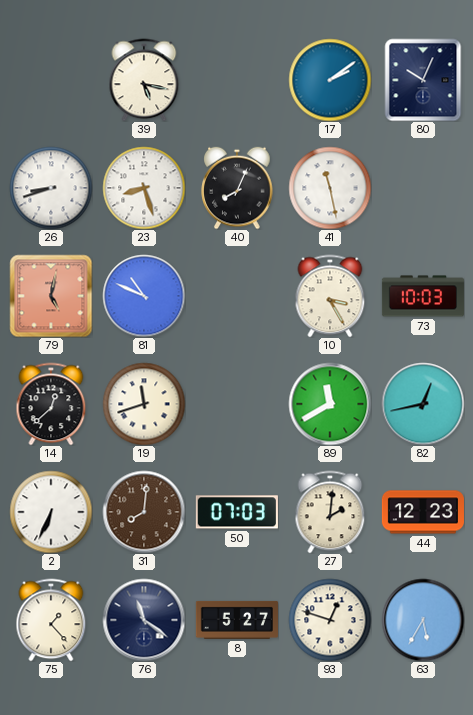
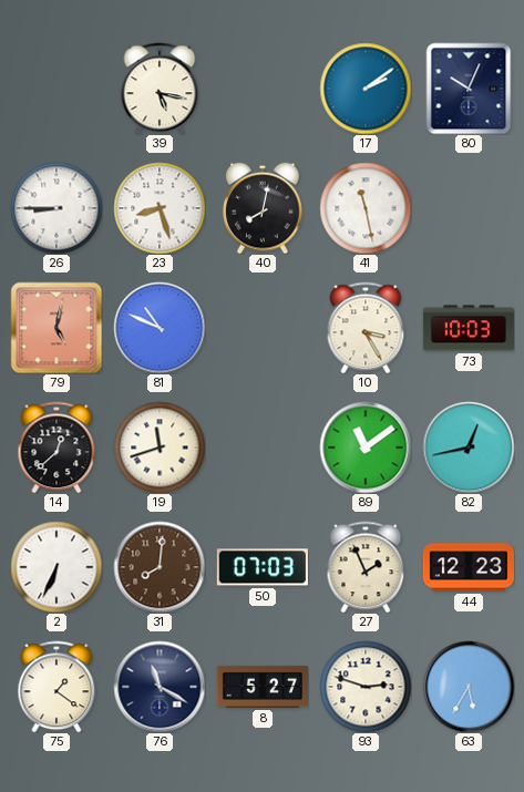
26: 8:42 -> 8:45
40: 8:04 -> 8:02
89: 11:40 -> 11:09
27: 2:01 -> 1:56
75: 1:23 -> 1:21
76: 11:21 -> 11:20
93: 12:48 -> 2:48
